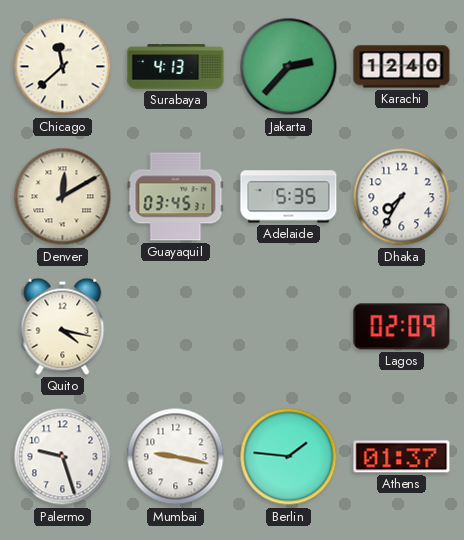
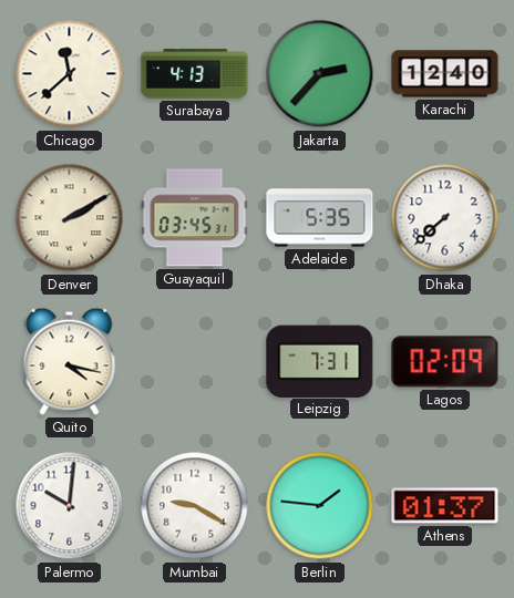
Denver: 12:10 -> 2:10
Dhaka: 7:35 -> 7:38
Leipzig: none -> 7:31
Palermo: 9:27 -> 10:01
Mumbai: 9:17 -> 9:20
